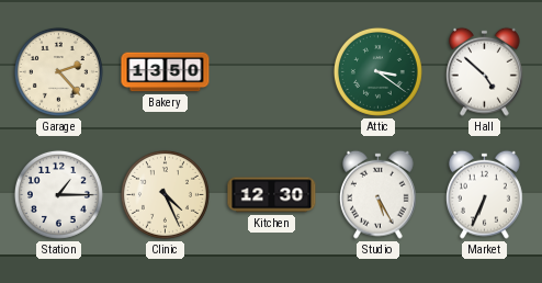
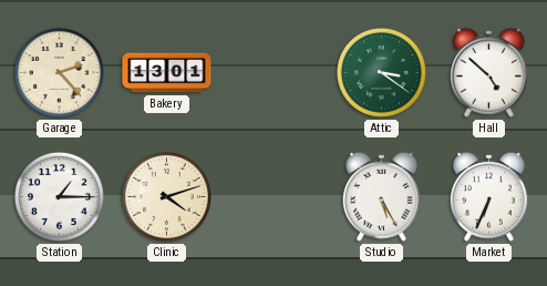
Bakery: 13:50 -> 13:01
Clinic: 4:26 -> 4:12
Kitchen: 12:30 -> none
